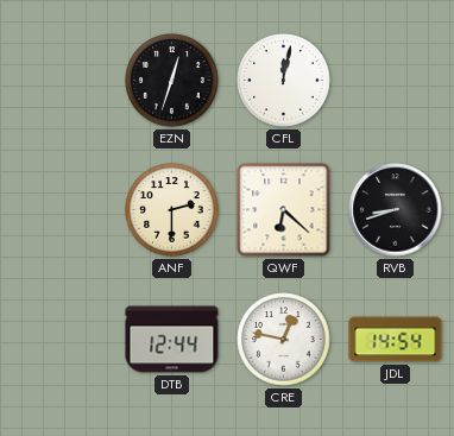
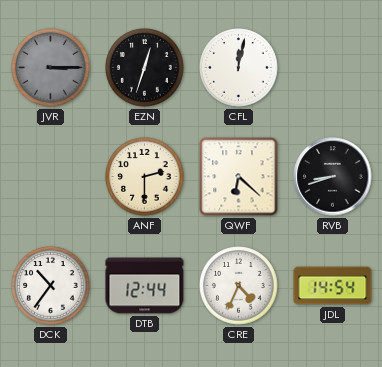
JVR: none -> 3:15
DCK: none -> 10:36
CRE: 12:47 -> 4:34
